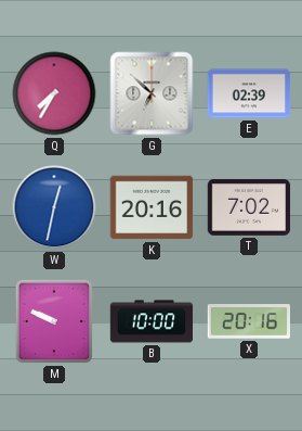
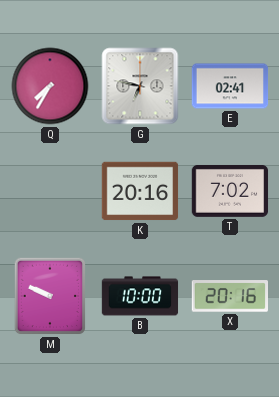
G: 6:52 -> 6:47
E: 02:39 -> 02:41
W: 12:32 -> none
